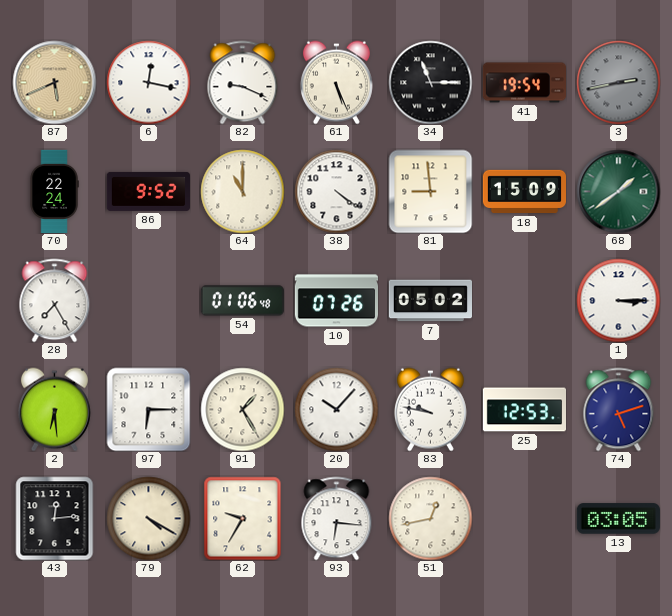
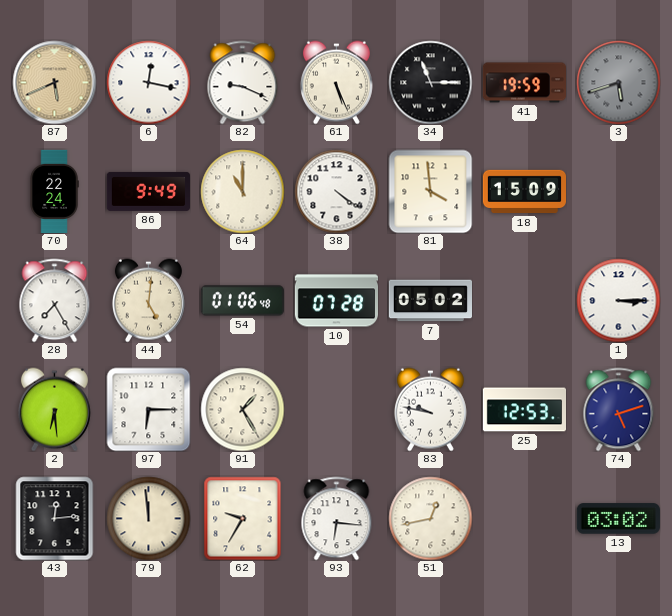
41: 19:54 -> 19:59
3: 2:43 -> 5:42
86: 9:52 -> 9:49
81: 8:59 -> 3:59
68: 1:39 -> none
44: none -> 5:01
10: 07:26 -> 07:28
20: 10:07 -> none
79: 4:20 -> 11:59
13: 03:05 -> 03:02
